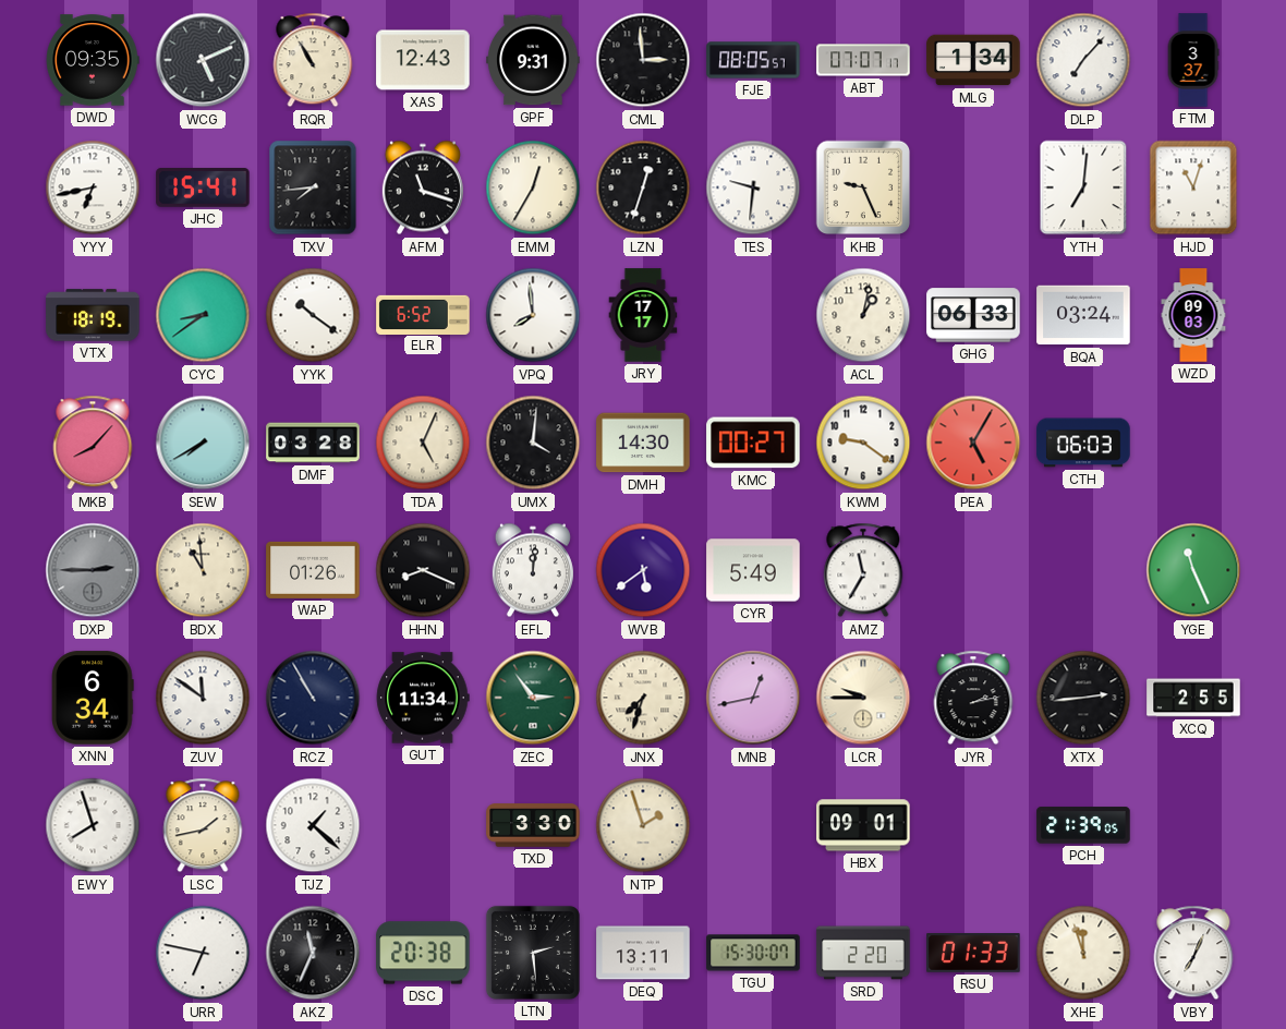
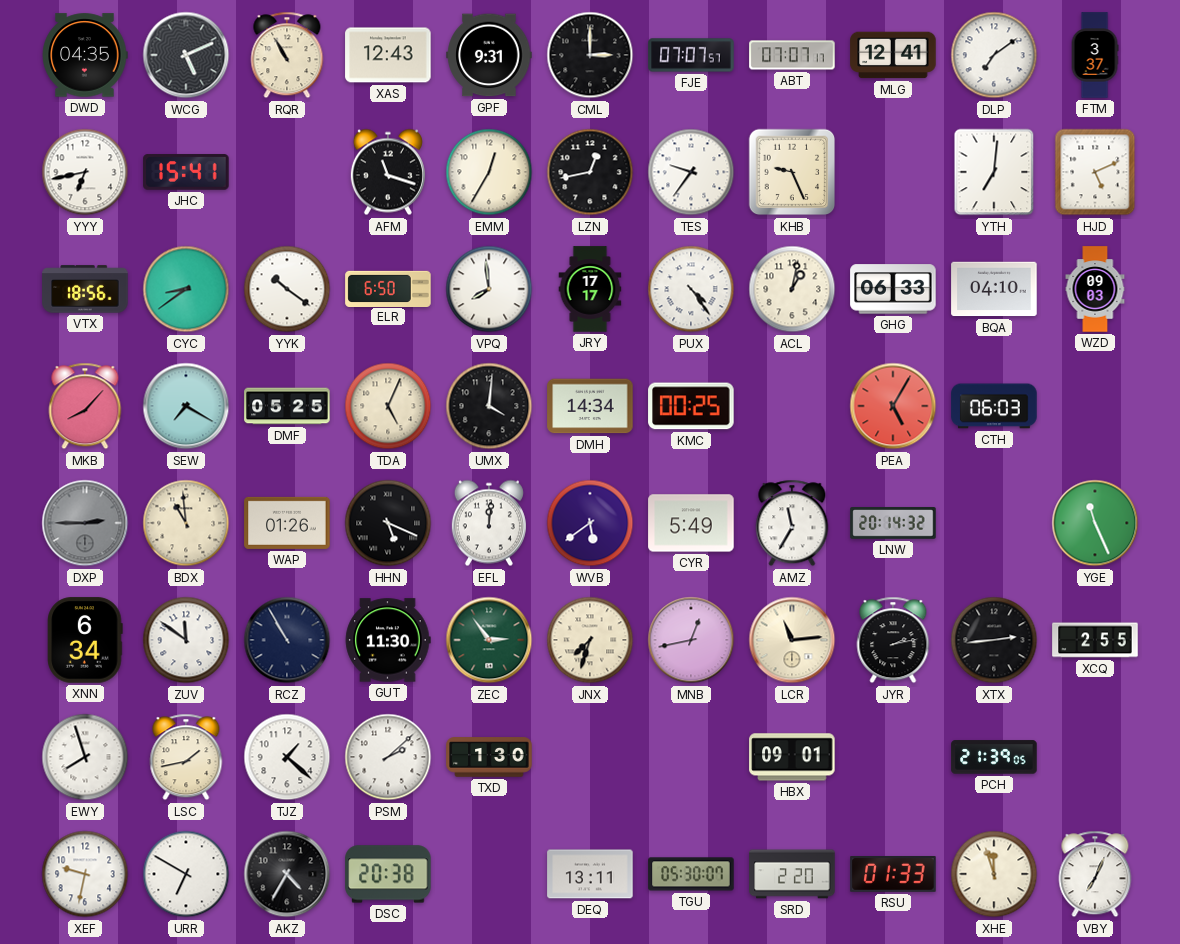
DWD: 09:35 -> 04:35
CML: 2:59 -> 3:00
FJE: 08:05 -> 07:07
MLG: 1:34 -> 12:41
DLP: 7:07 -> 7:09
TXV: 7:44 -> none
LZN: 12:33 -> 12:43
TES: 9:31 -> 9:36
HJD: 11:03 -> 5:11
VTX: 18:19 -> 18:56
ELR: 6:52 -> 6:50
PUX: none -> 4:24
BQA: 03:24 -> 04:10
SEW: 7:40 -> 7:20
DMF: 03:28 -> 05:25
DMH: 14:30 -> 14:34
KMC: 00:27 -> 00:25
KWM: 9:21 -> none
HHN: 8:19 -> 5:19
LNW: none -> 20:14
GUT: 11:34 -> 11:30
LCR: 9:45 -> 11:14
PSM: none -> 2:08
TXD: 3:30 -> 1:30
NTP: 1:57 -> none
XEF: none -> 9:32
URR: 6:47 -> 6:50
AKZ: 11:34 -> 4:35
LTN: 2:29 -> none
TGU: 15:30 -> 05:30
